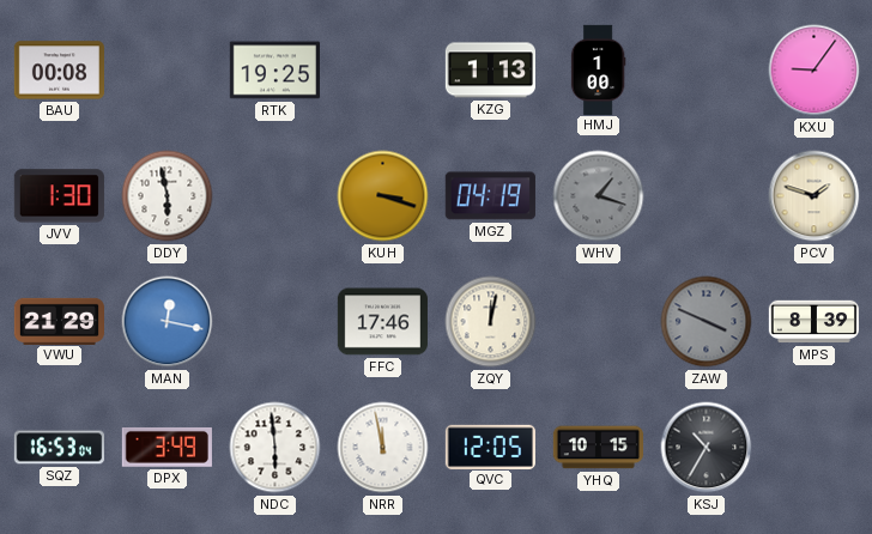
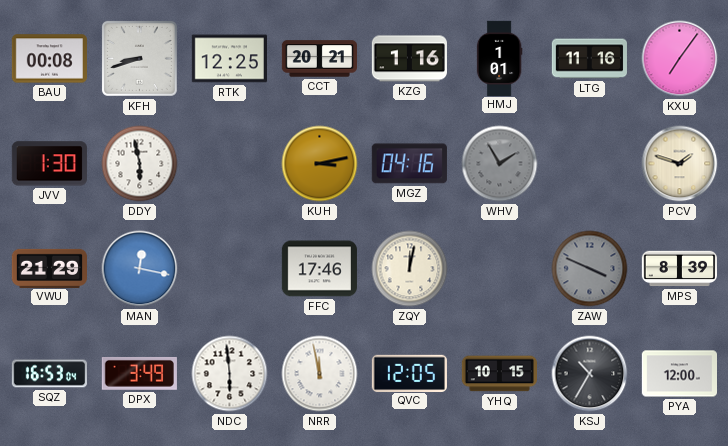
KFH: none -> 8:42
RTK: 19:25 -> 12:25
CCT: none -> 20:21
KZG: 1:13 -> 1:16
HMJ: 1:00 -> 1:01
LTG: none -> 11:16
KXU: 9:06 -> 7:06
KUH: 3:18 -> 3:13
MGZ: 04:19 -> 04:16
WHV: 1:18 -> 1:55
PYA: none -> 12:00
